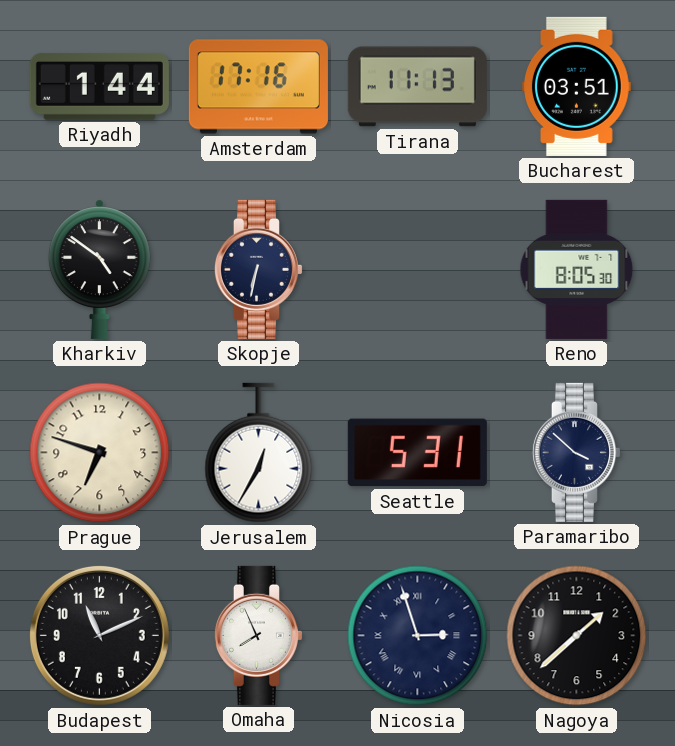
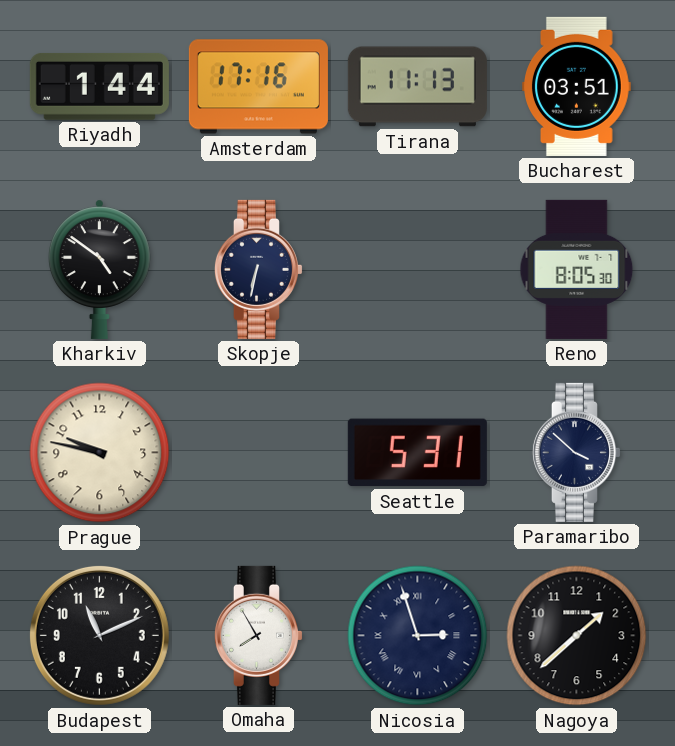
Prague: 6:48 -> 9:47
Jerusalem: 12:35 -> none
Omaha: 7:56 -> 7:55
